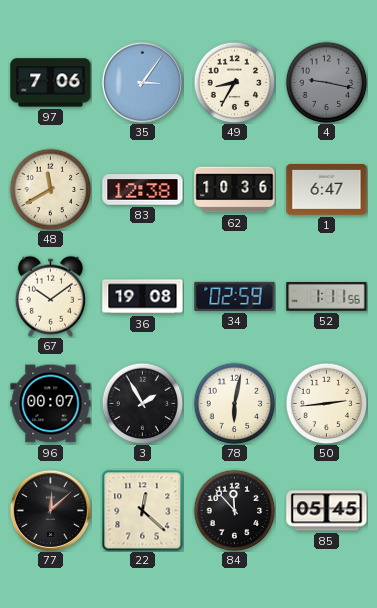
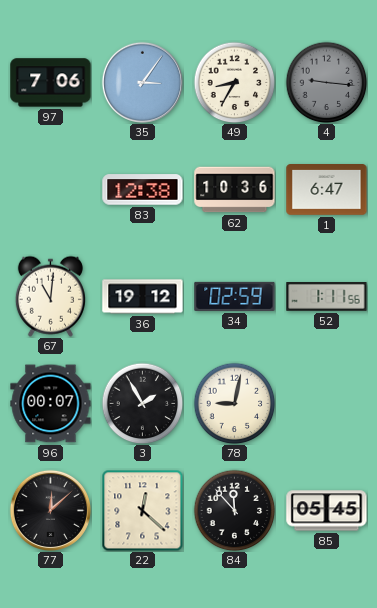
4: 9:17 -> 9:16
48: 11:40 -> none
67: 10:09 -> 11:01
36: 19:08 -> 19:12
78: 6:02 -> 9:02
50: 2:44 -> none
